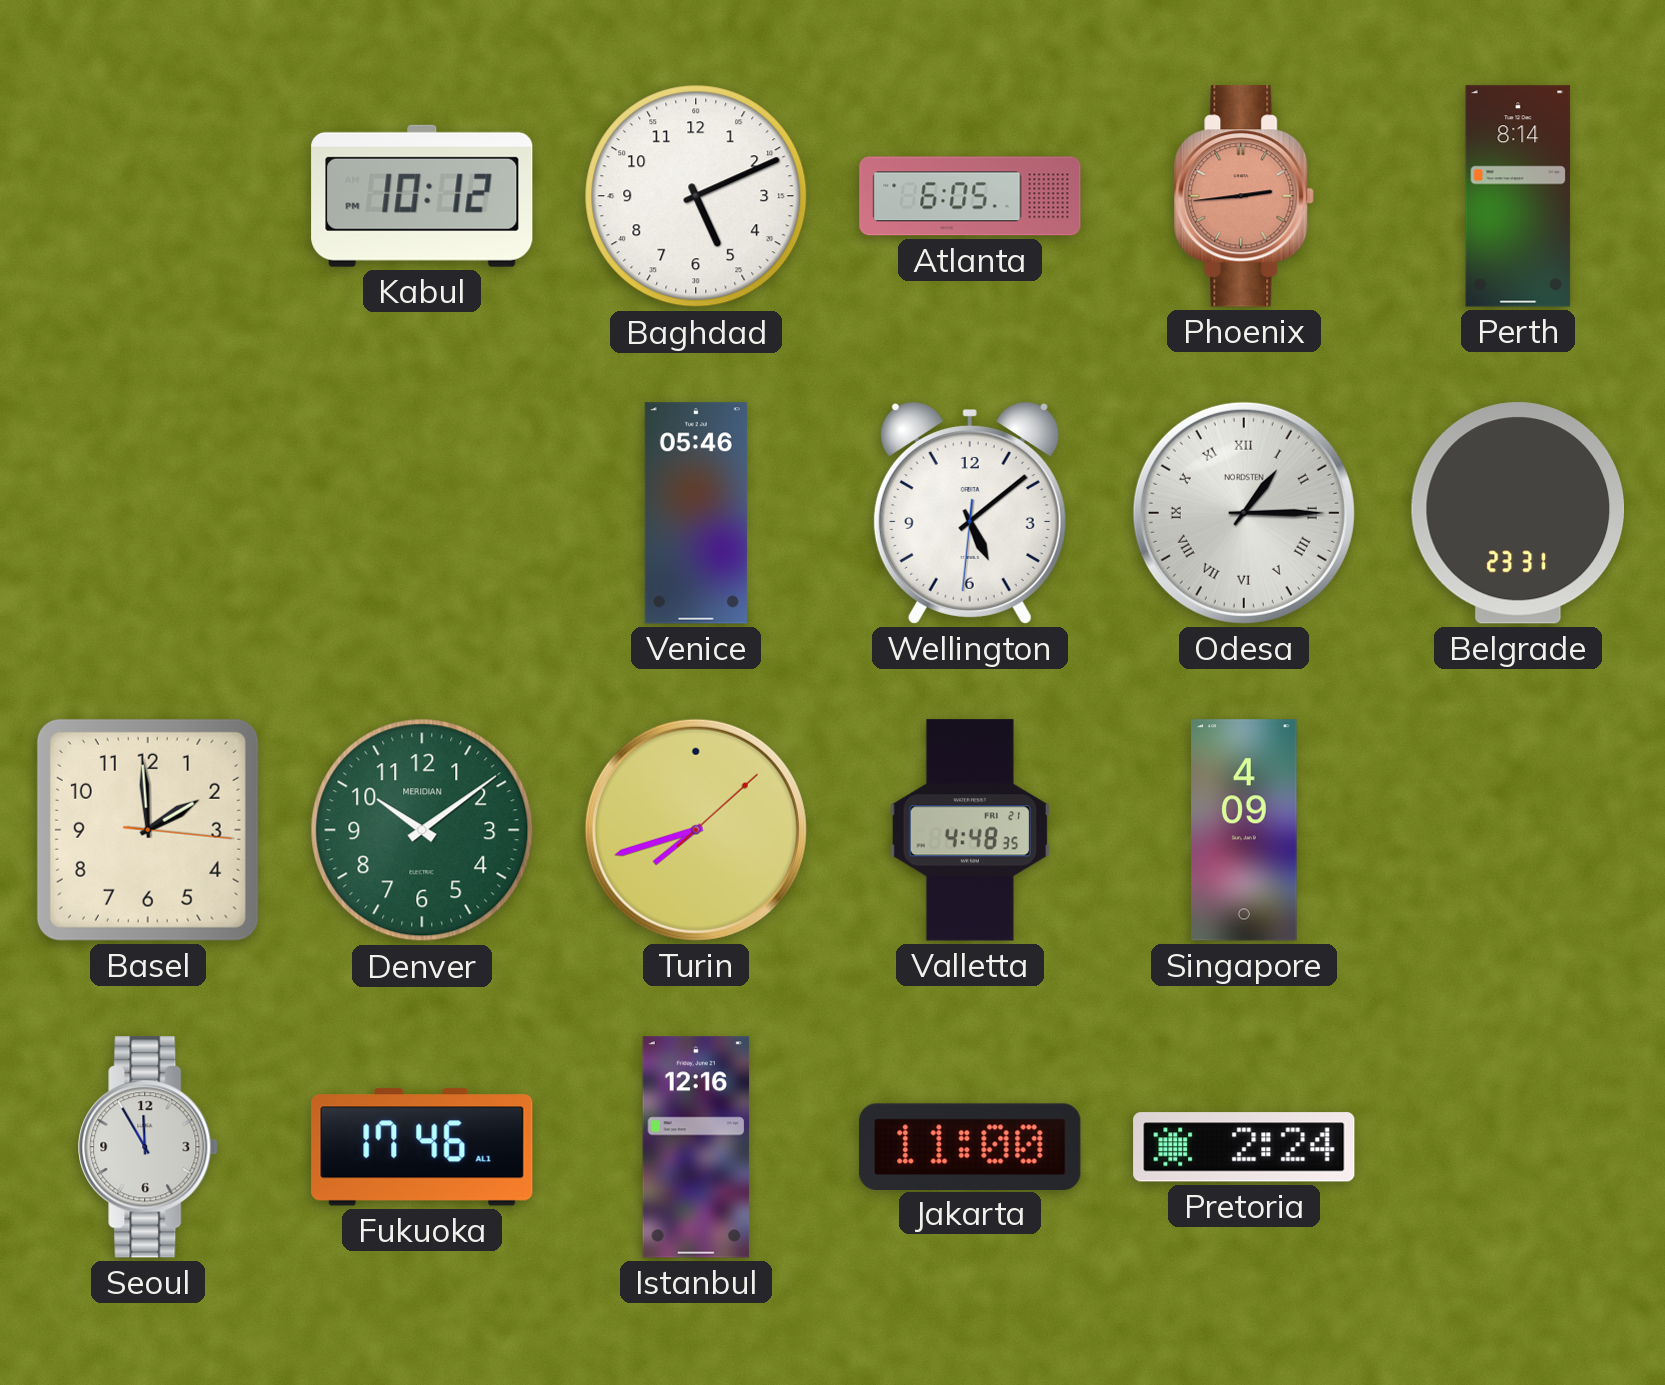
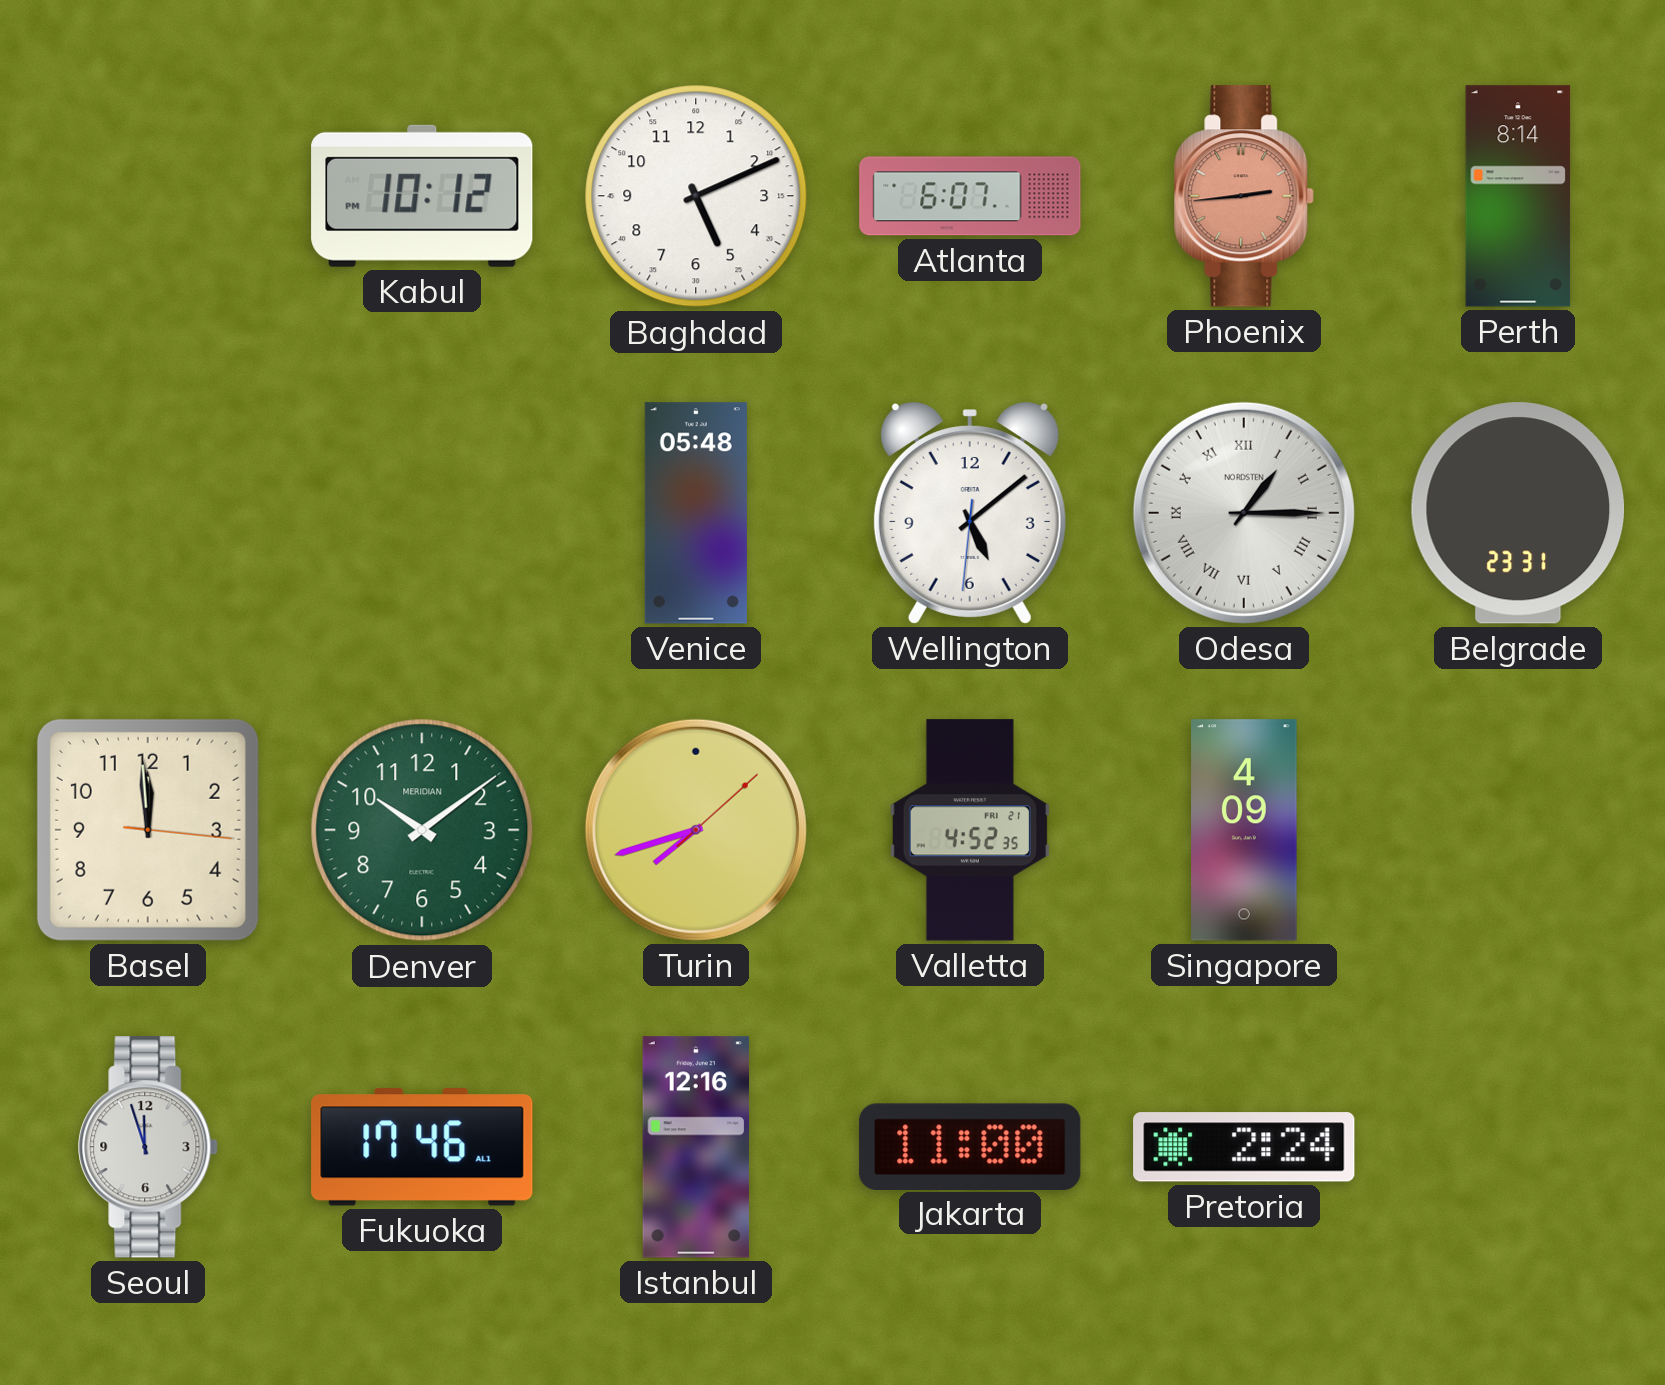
Atlanta: 6:05 -> 6:07
Venice: 05:46 -> 05:48
Basel: 1:59 -> 11:59
Valletta: 4:48 -> 4:52
Seoul: 11:55 -> 11:57
